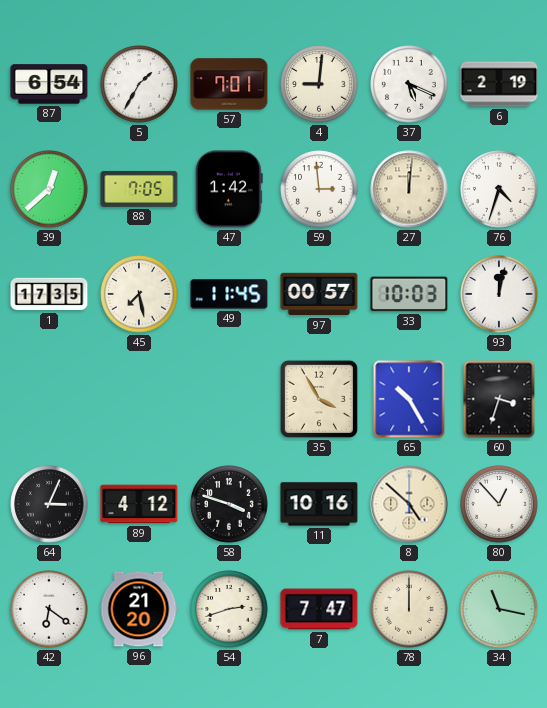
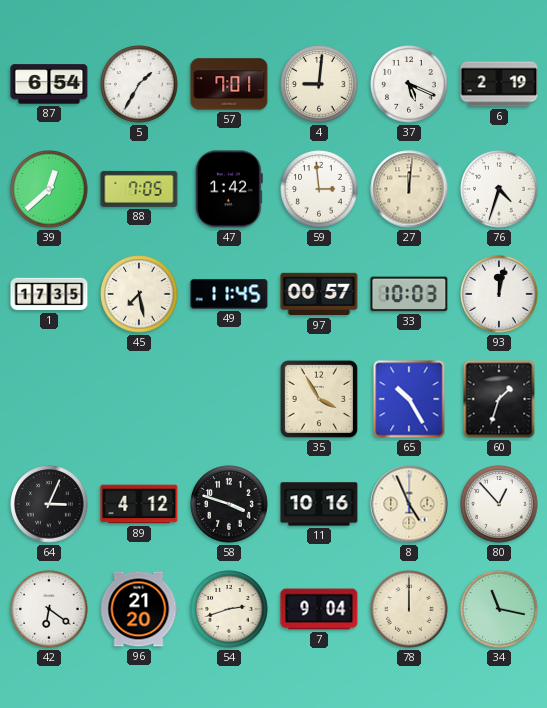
60: 3:33 -> 1:33
8: 4:52 -> 4:56
7: 7:47 -> 9:04
